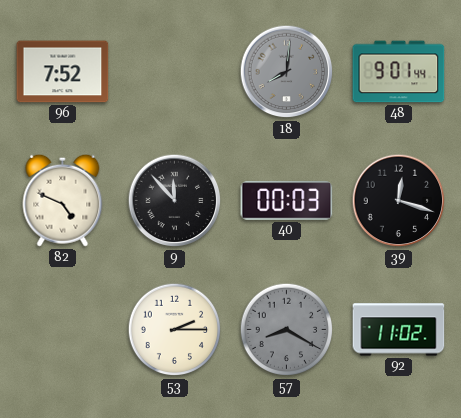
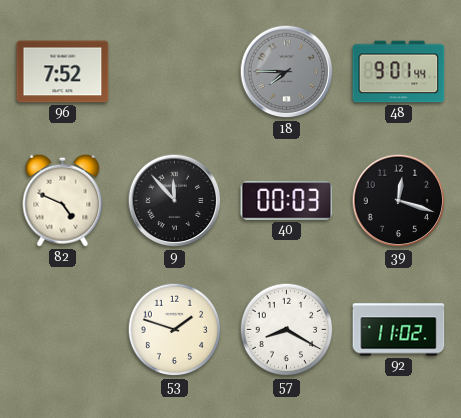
18: 8:01 -> 7:45
53: 2:15 -> 1:48
57 dial: grey -> white
